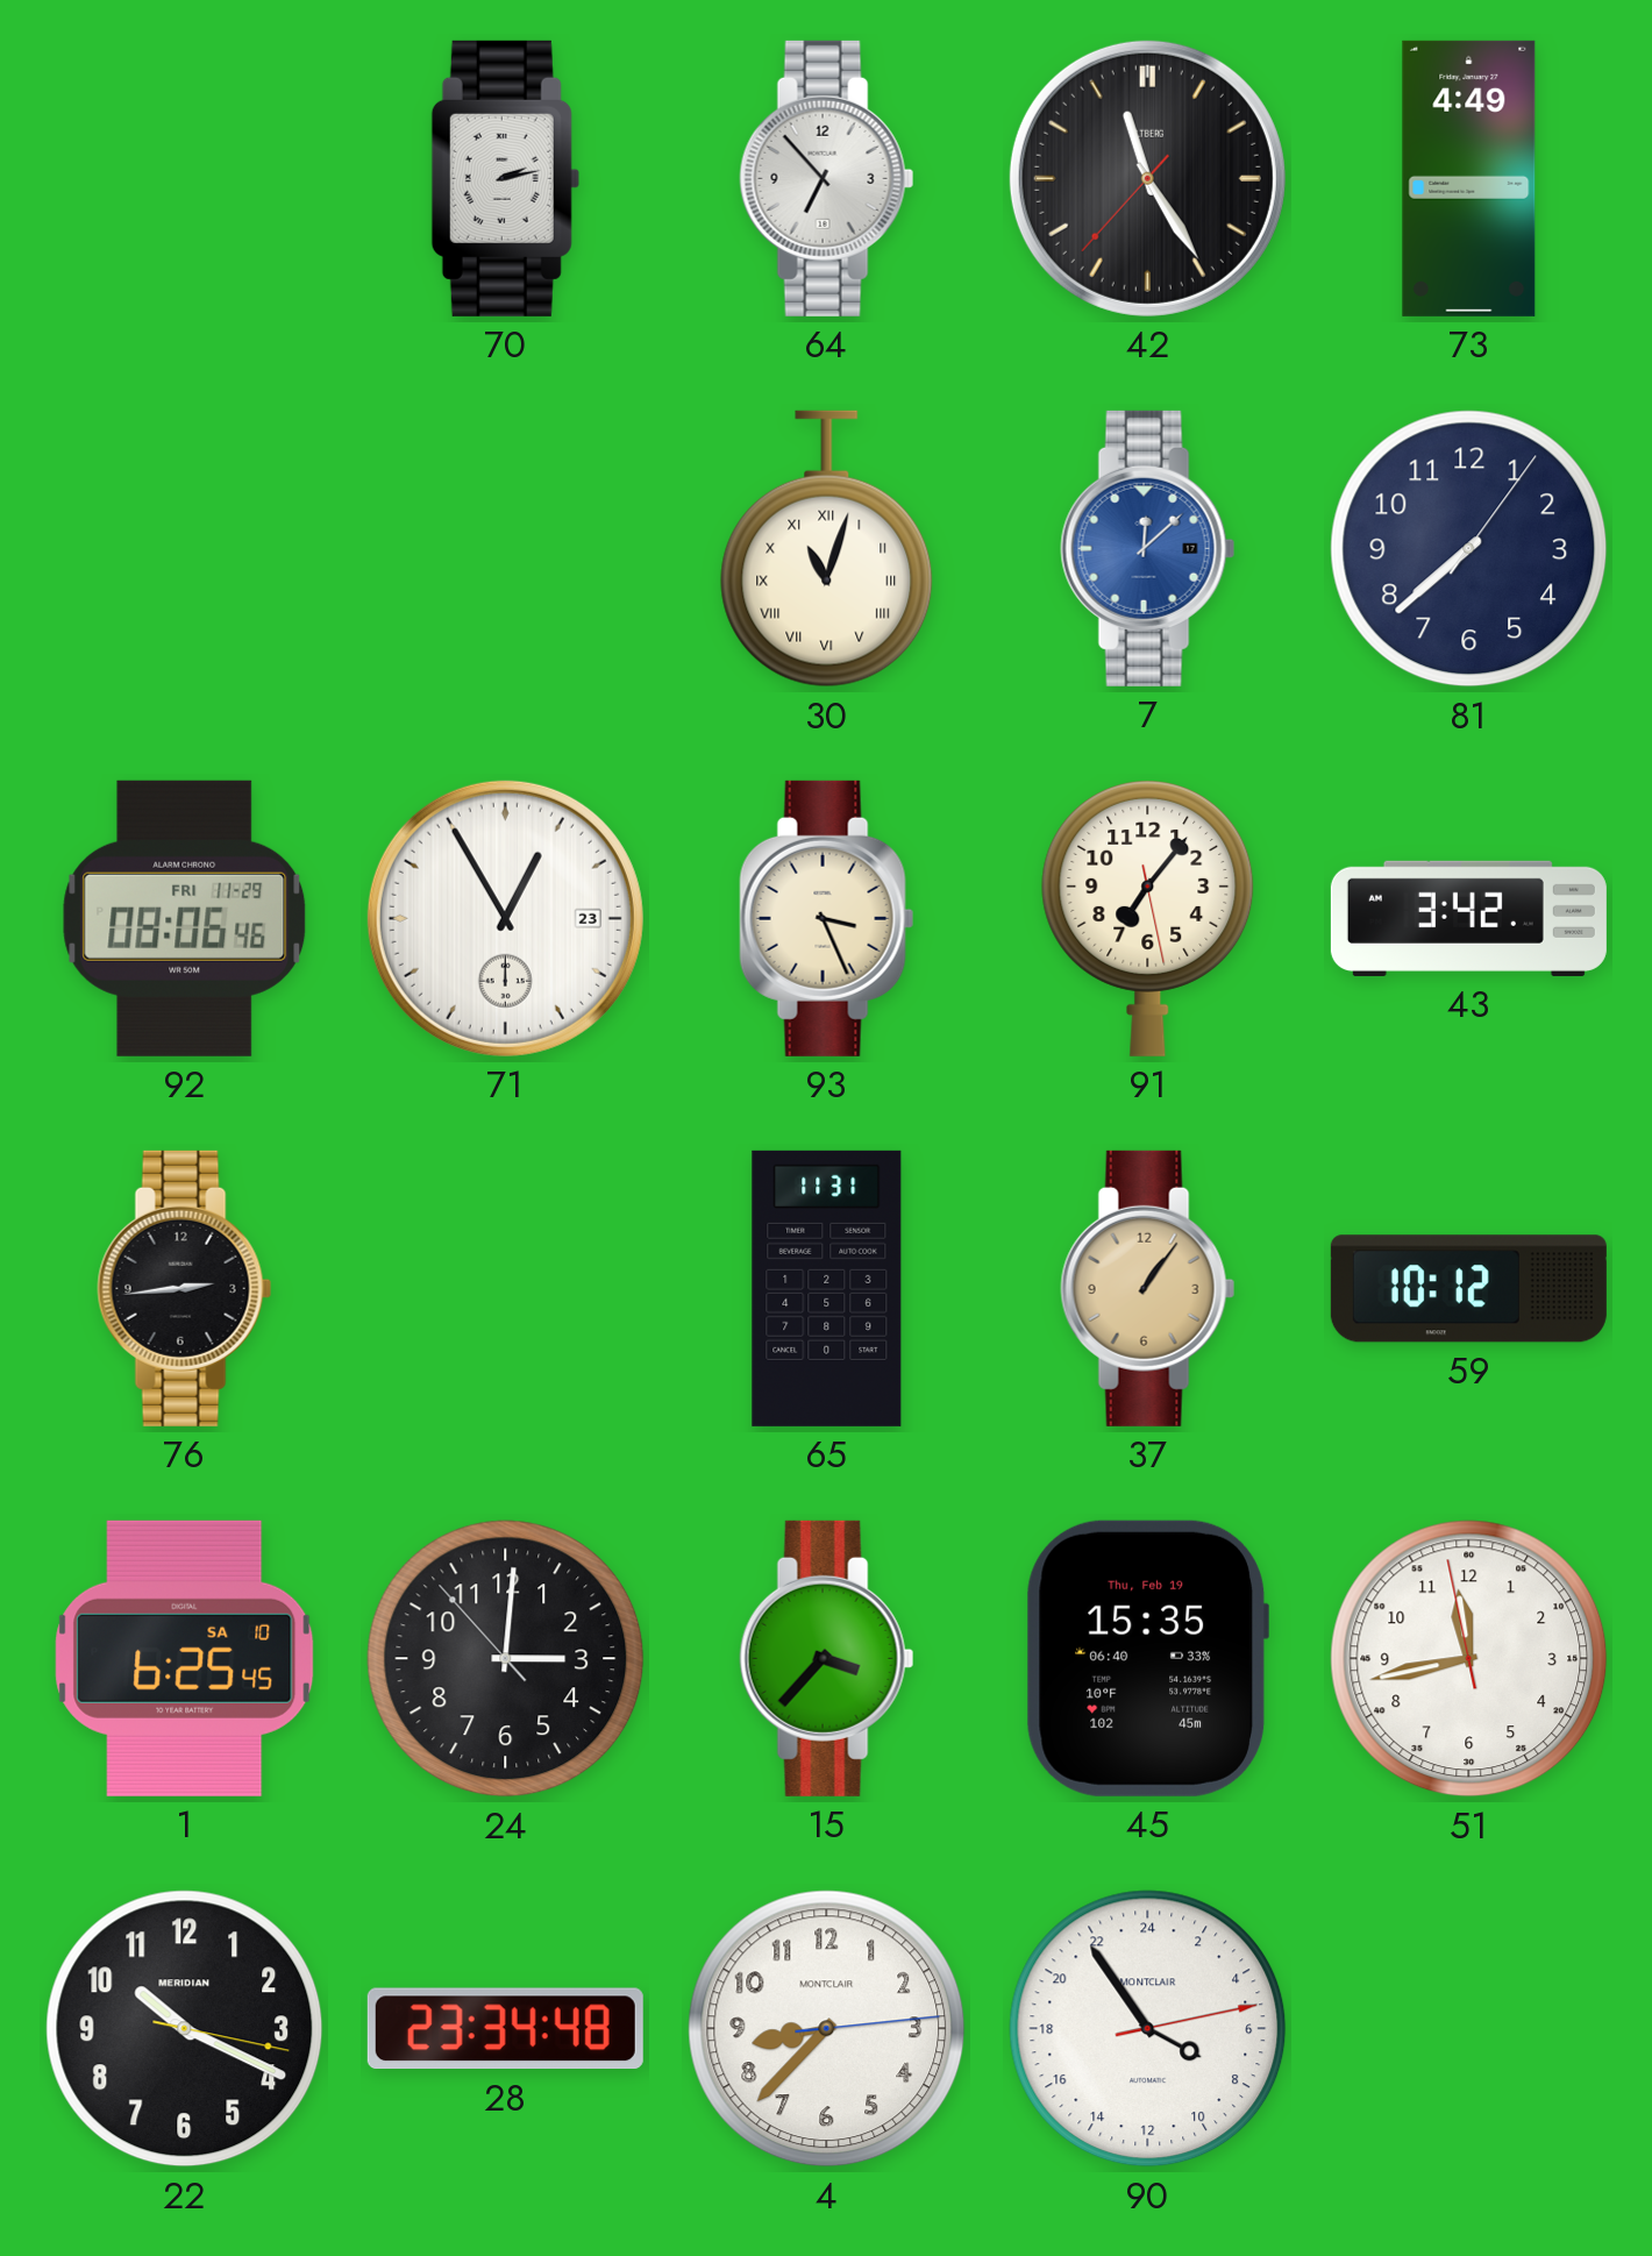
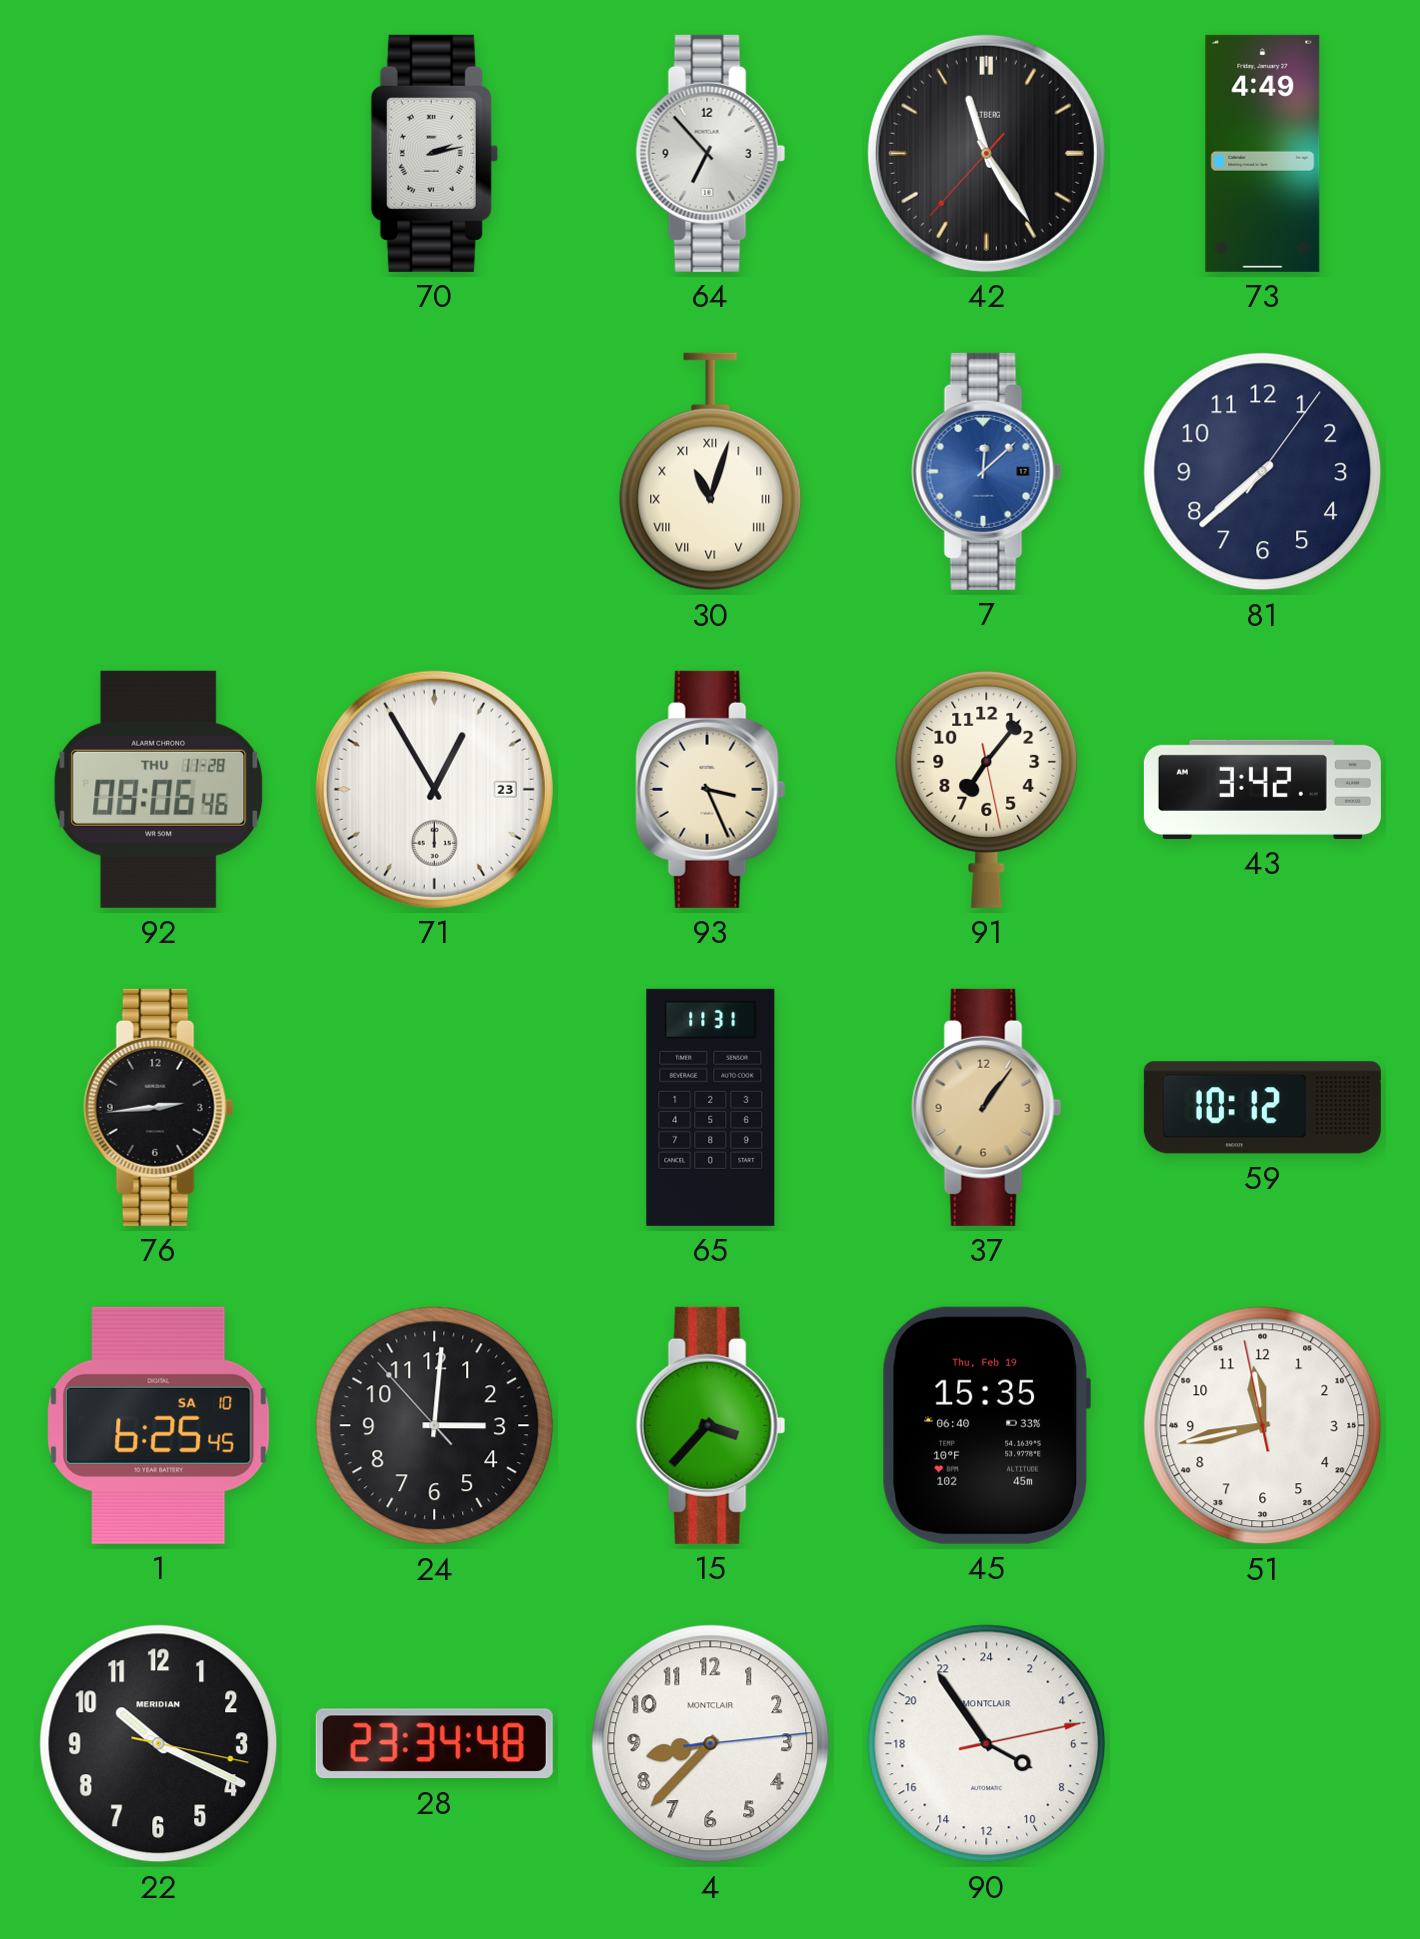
92 date: FRI 11-29 -> THU 11-28
